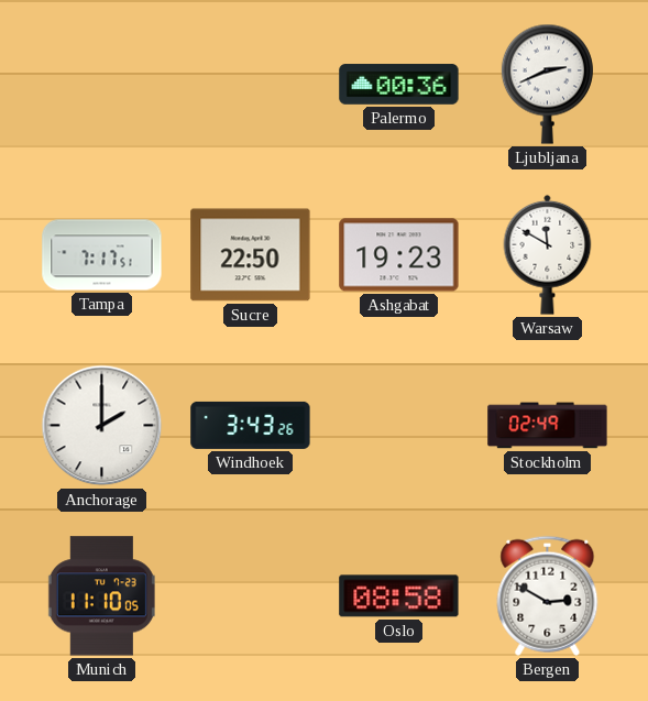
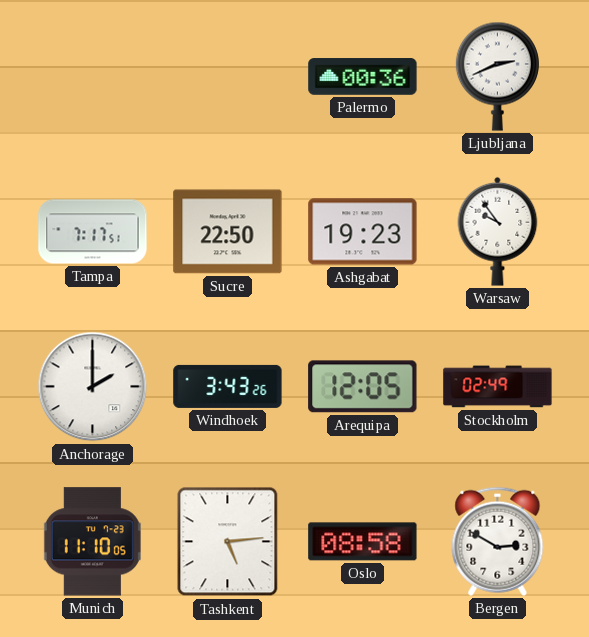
Warsaw: 11:50 -> 9:54
Arequipa: none -> 12:05
Tashkent: none -> 5:14
